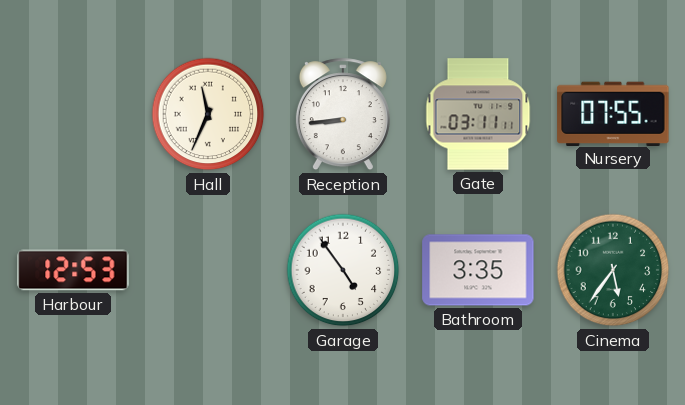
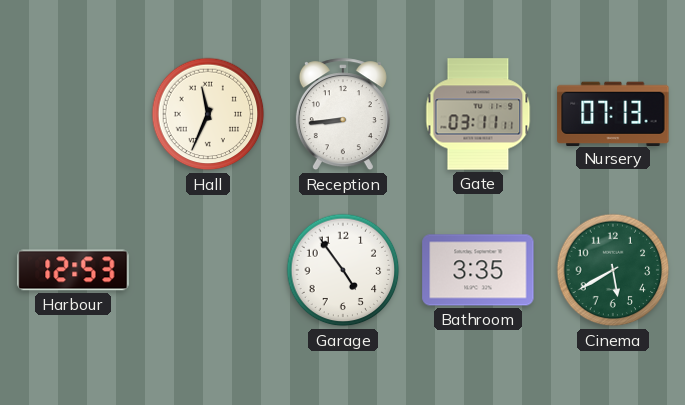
Nursery: 07:55 -> 07:13
Cinema: 5:36 -> 5:40
